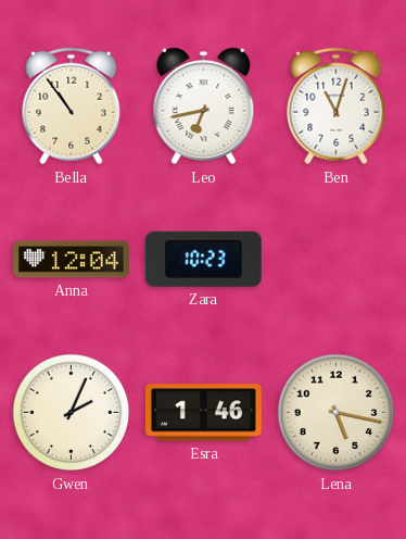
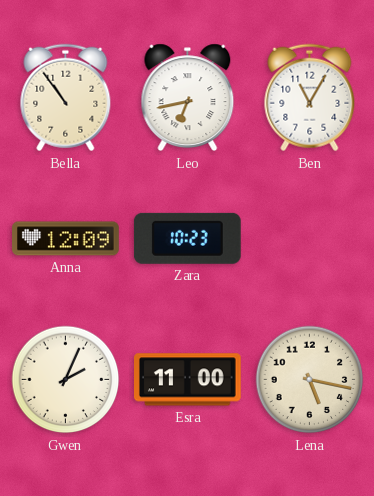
Ben: 11:03 -> 11:05
Anna: 12:04 -> 12:09
Esra: 1:46 -> 11:00
